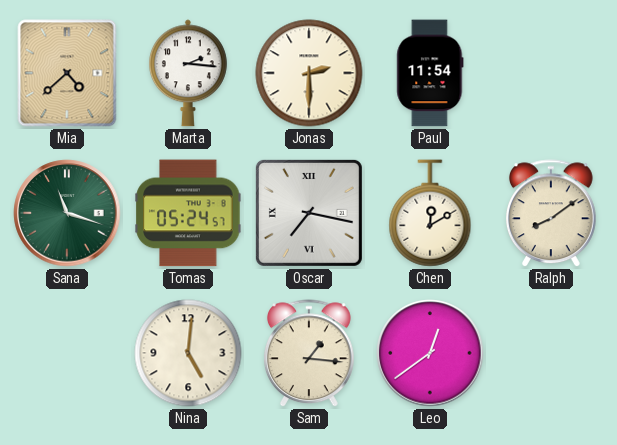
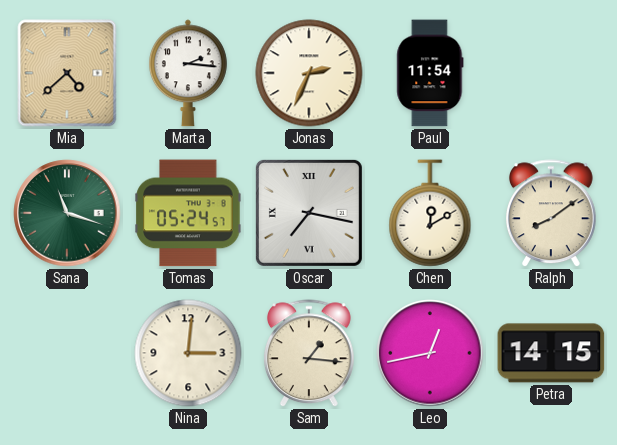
Jonas: 2:30 -> 2:34
Nina: 5:01 -> 3:01
Leo: 12:39 -> 12:43
Petra: none -> 14:15
